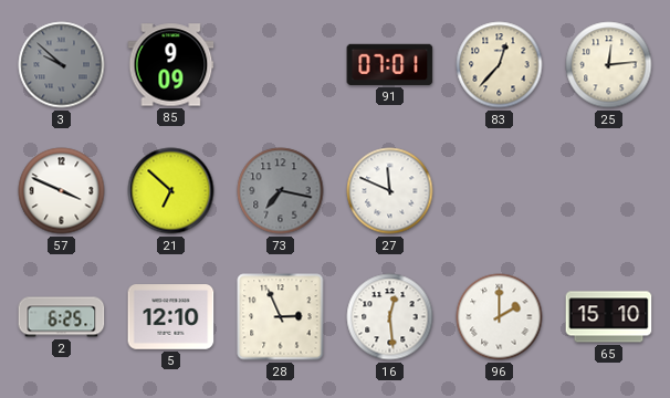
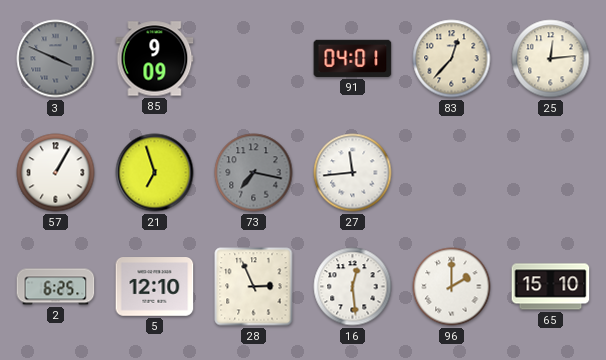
3: 9:52 -> 3:49
91: 07:01 -> 04:01
57: 3:49 -> 1:05
21: 6:52 -> 6:57
27: 11:49 -> 11:44
